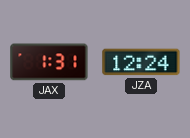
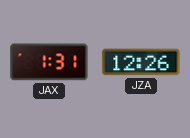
JZA: 12:24 -> 12:26
